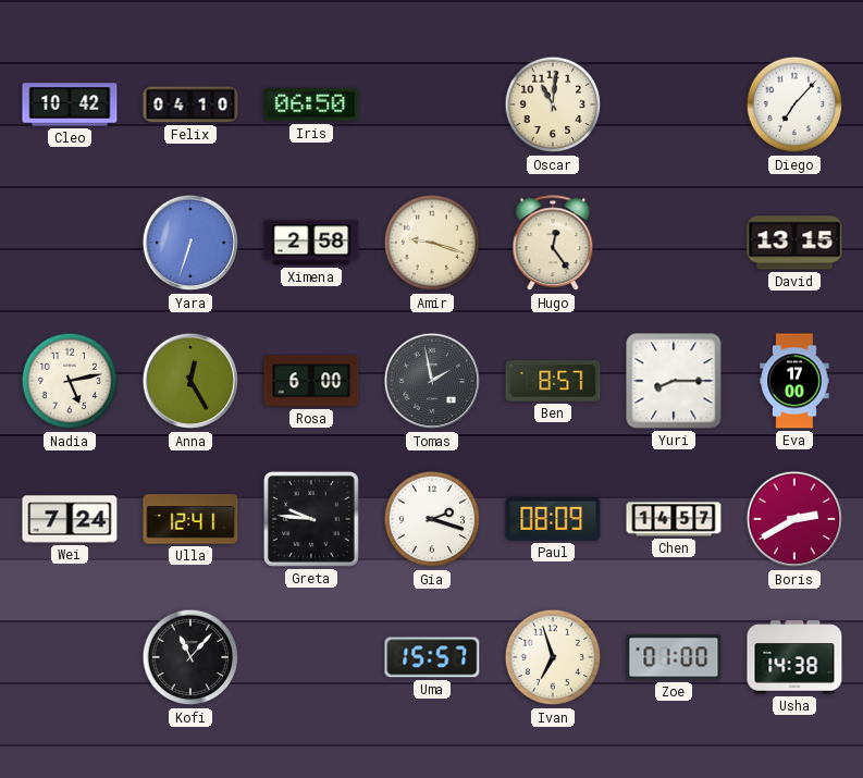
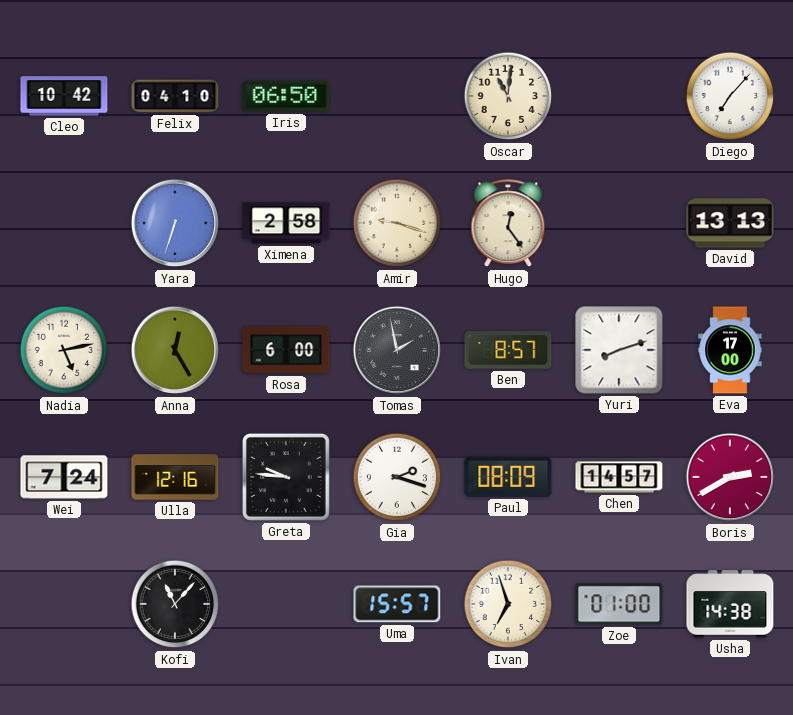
David: 13:15 -> 13:13
Yuri: 8:15 -> 8:12
Ulla: 12:41 -> 12:16
